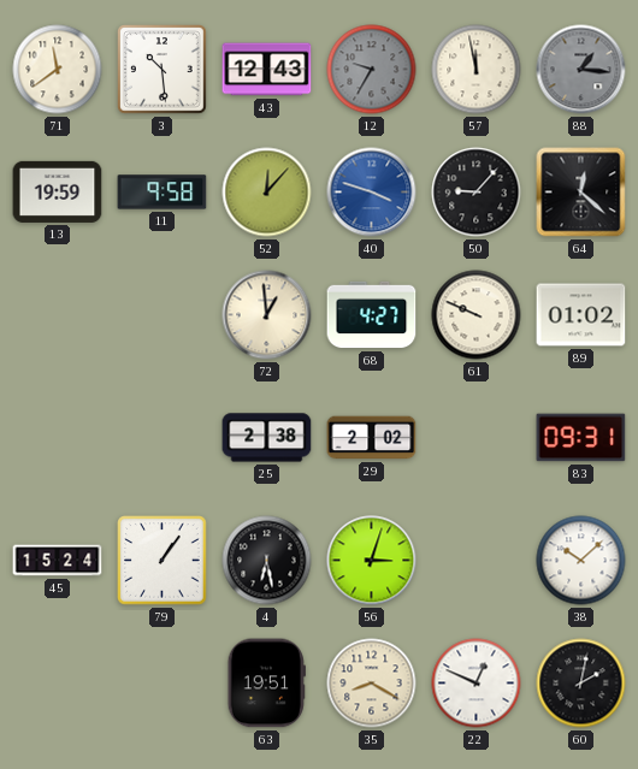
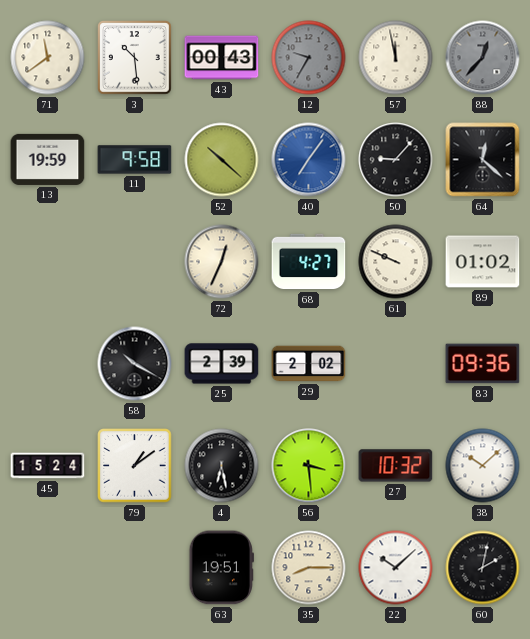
43: 12:43 -> 00:43
88: 1:16 -> 12:37
52: 12:07 -> 10:22
40: 3:48 -> 7:06
72: 12:59 -> 12:34
58: none -> 10:20
25: 2:38 -> 2:39
83: 09:31 -> 09:36
79: 1:06 -> 1:09
56: 3:03 -> 3:29
27: none -> 10:32
35: 8:20 -> 8:15
22: 12:49 -> 10:08
